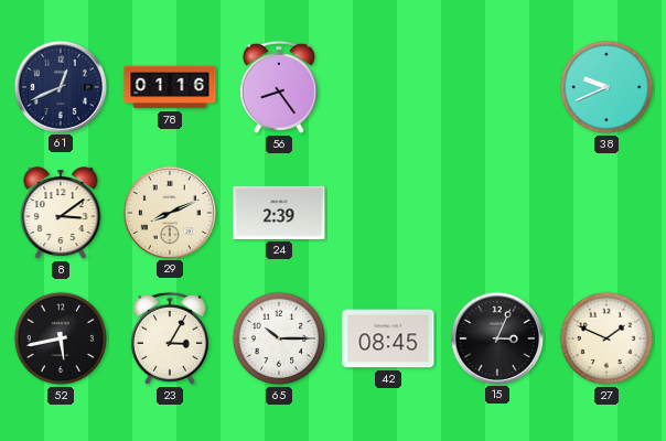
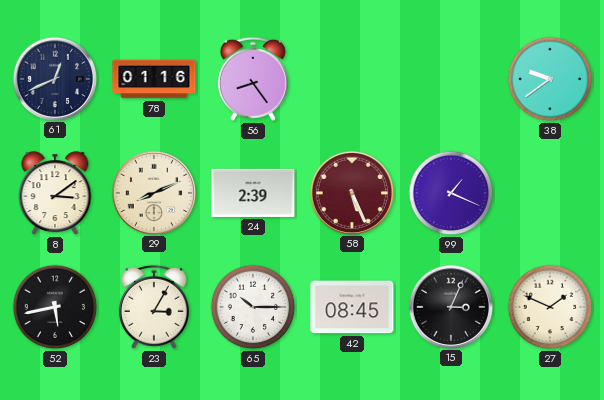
38: 9:41 -> 9:39
58: none -> 5:26
99: none -> 1:19
